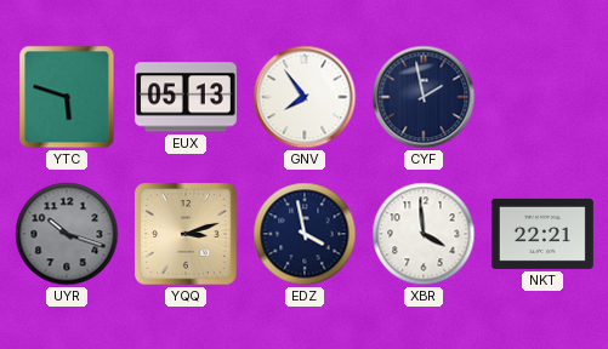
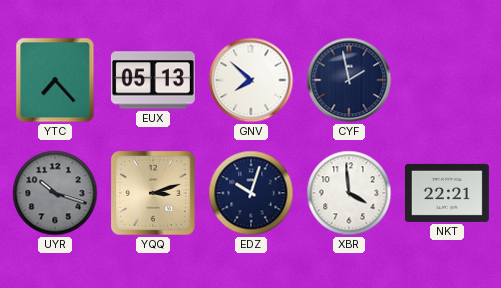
YTC: 5:48 -> 7:23
GNV: 7:54 -> 7:52
EDZ: 3:58 -> 10:03
